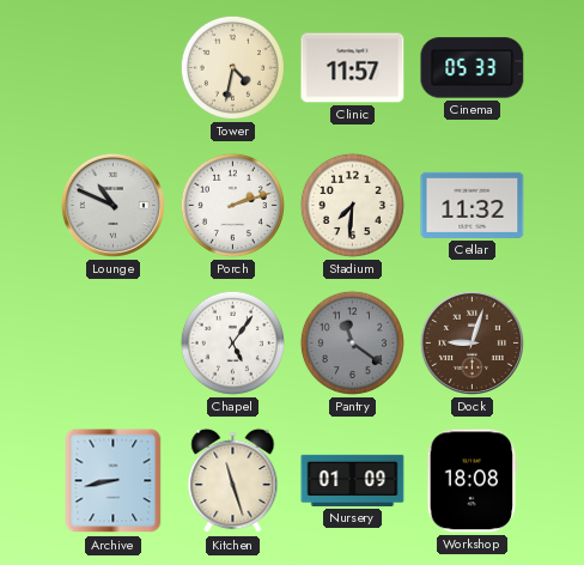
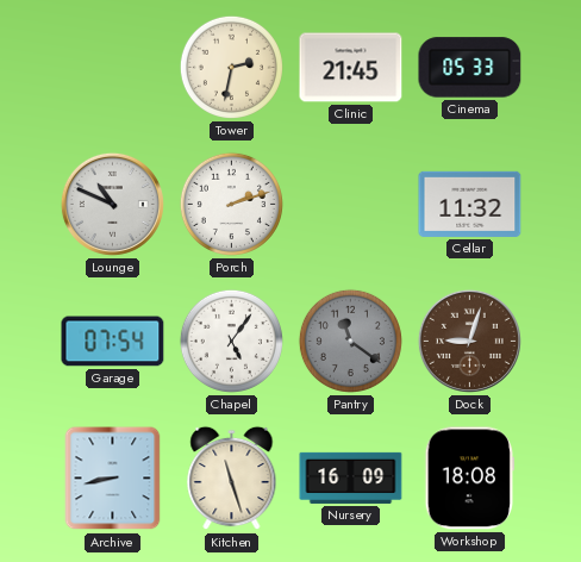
Tower: 4:32 -> 2:32
Clinic: 11:57 -> 21:45
Stadium: 7:31 -> none
Garage: none -> 07:54
Nursery: 01:09 -> 16:09
